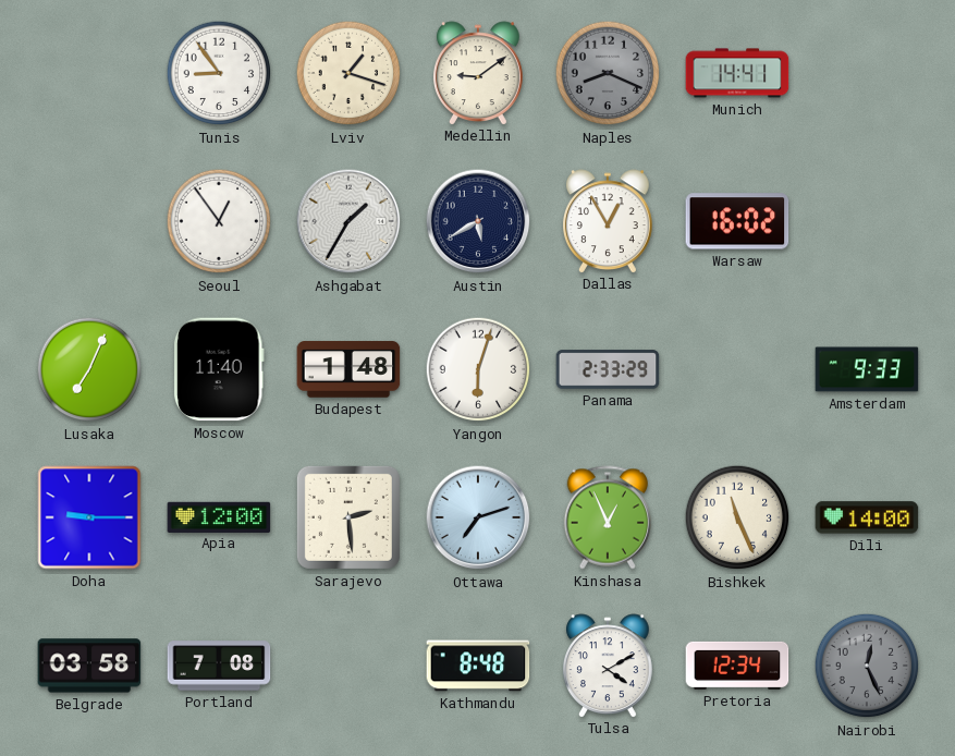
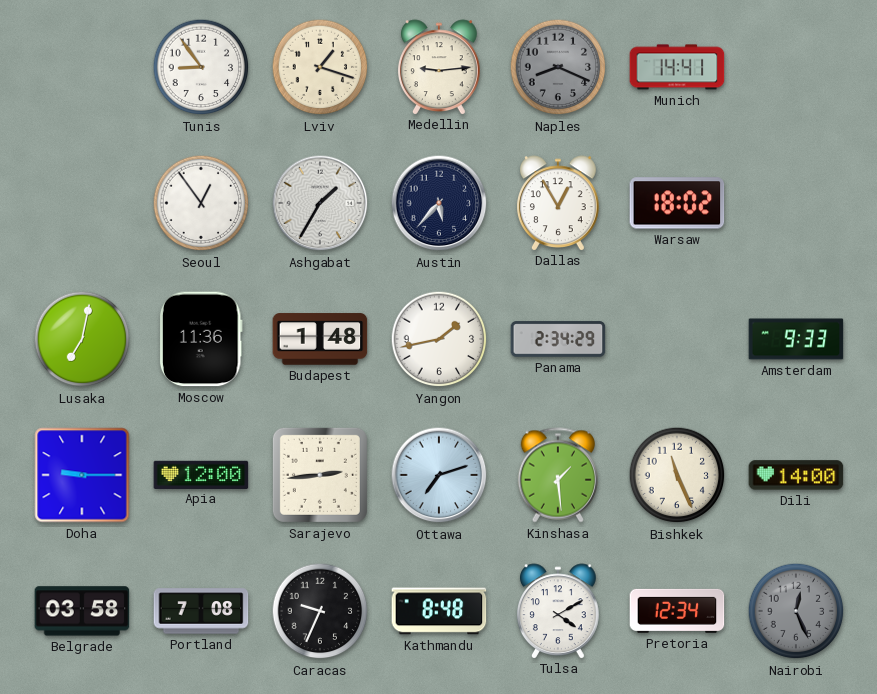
Medellin: 9:09 -> 9:14
Austin: 5:40 -> 5:37
Warsaw: 16:02 -> 18:02
Lusaka: 7:04 -> 7:02
Moscow: 11:40 -> 11:36
Yangon: 6:03 -> 1:43
Panama: 2:33 -> 2:34
Sarajevo: 2:29 -> 2:44
Kinshasa: 12:56 -> 1:29
Caracas: none -> 9:34
